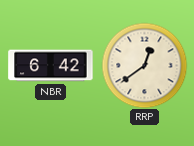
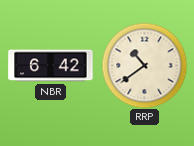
RRP: 12:39 -> 10:39
